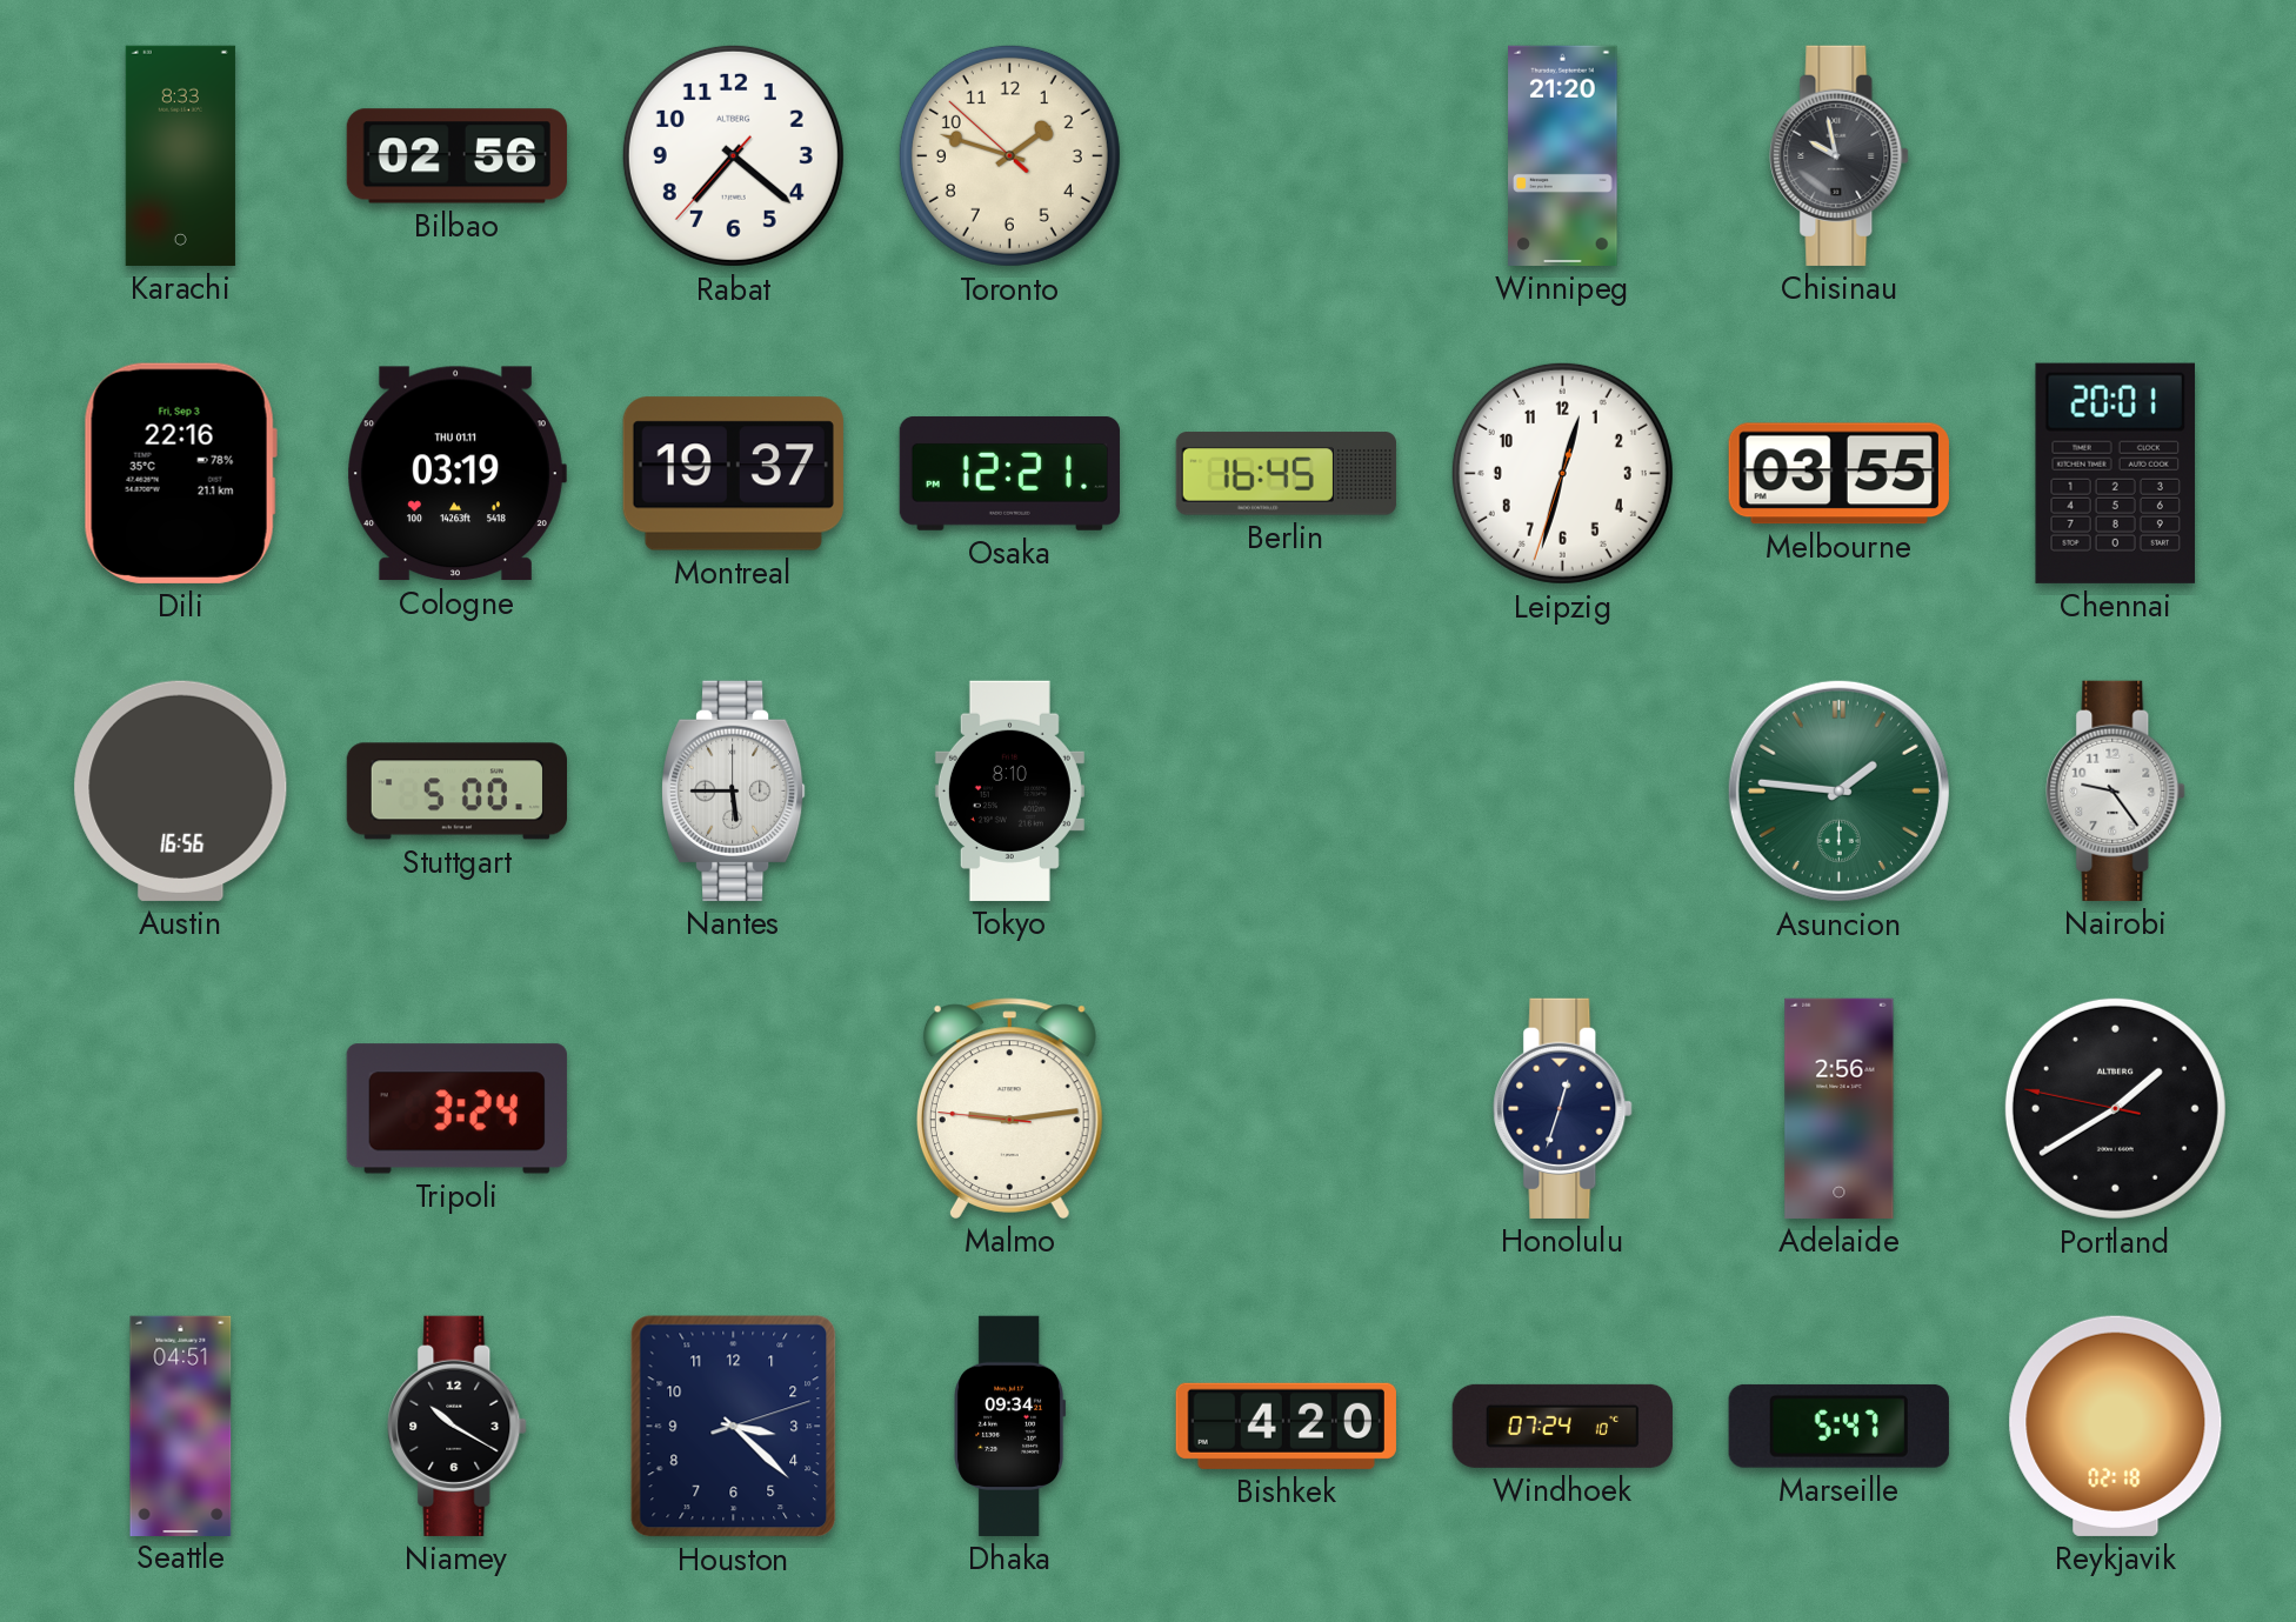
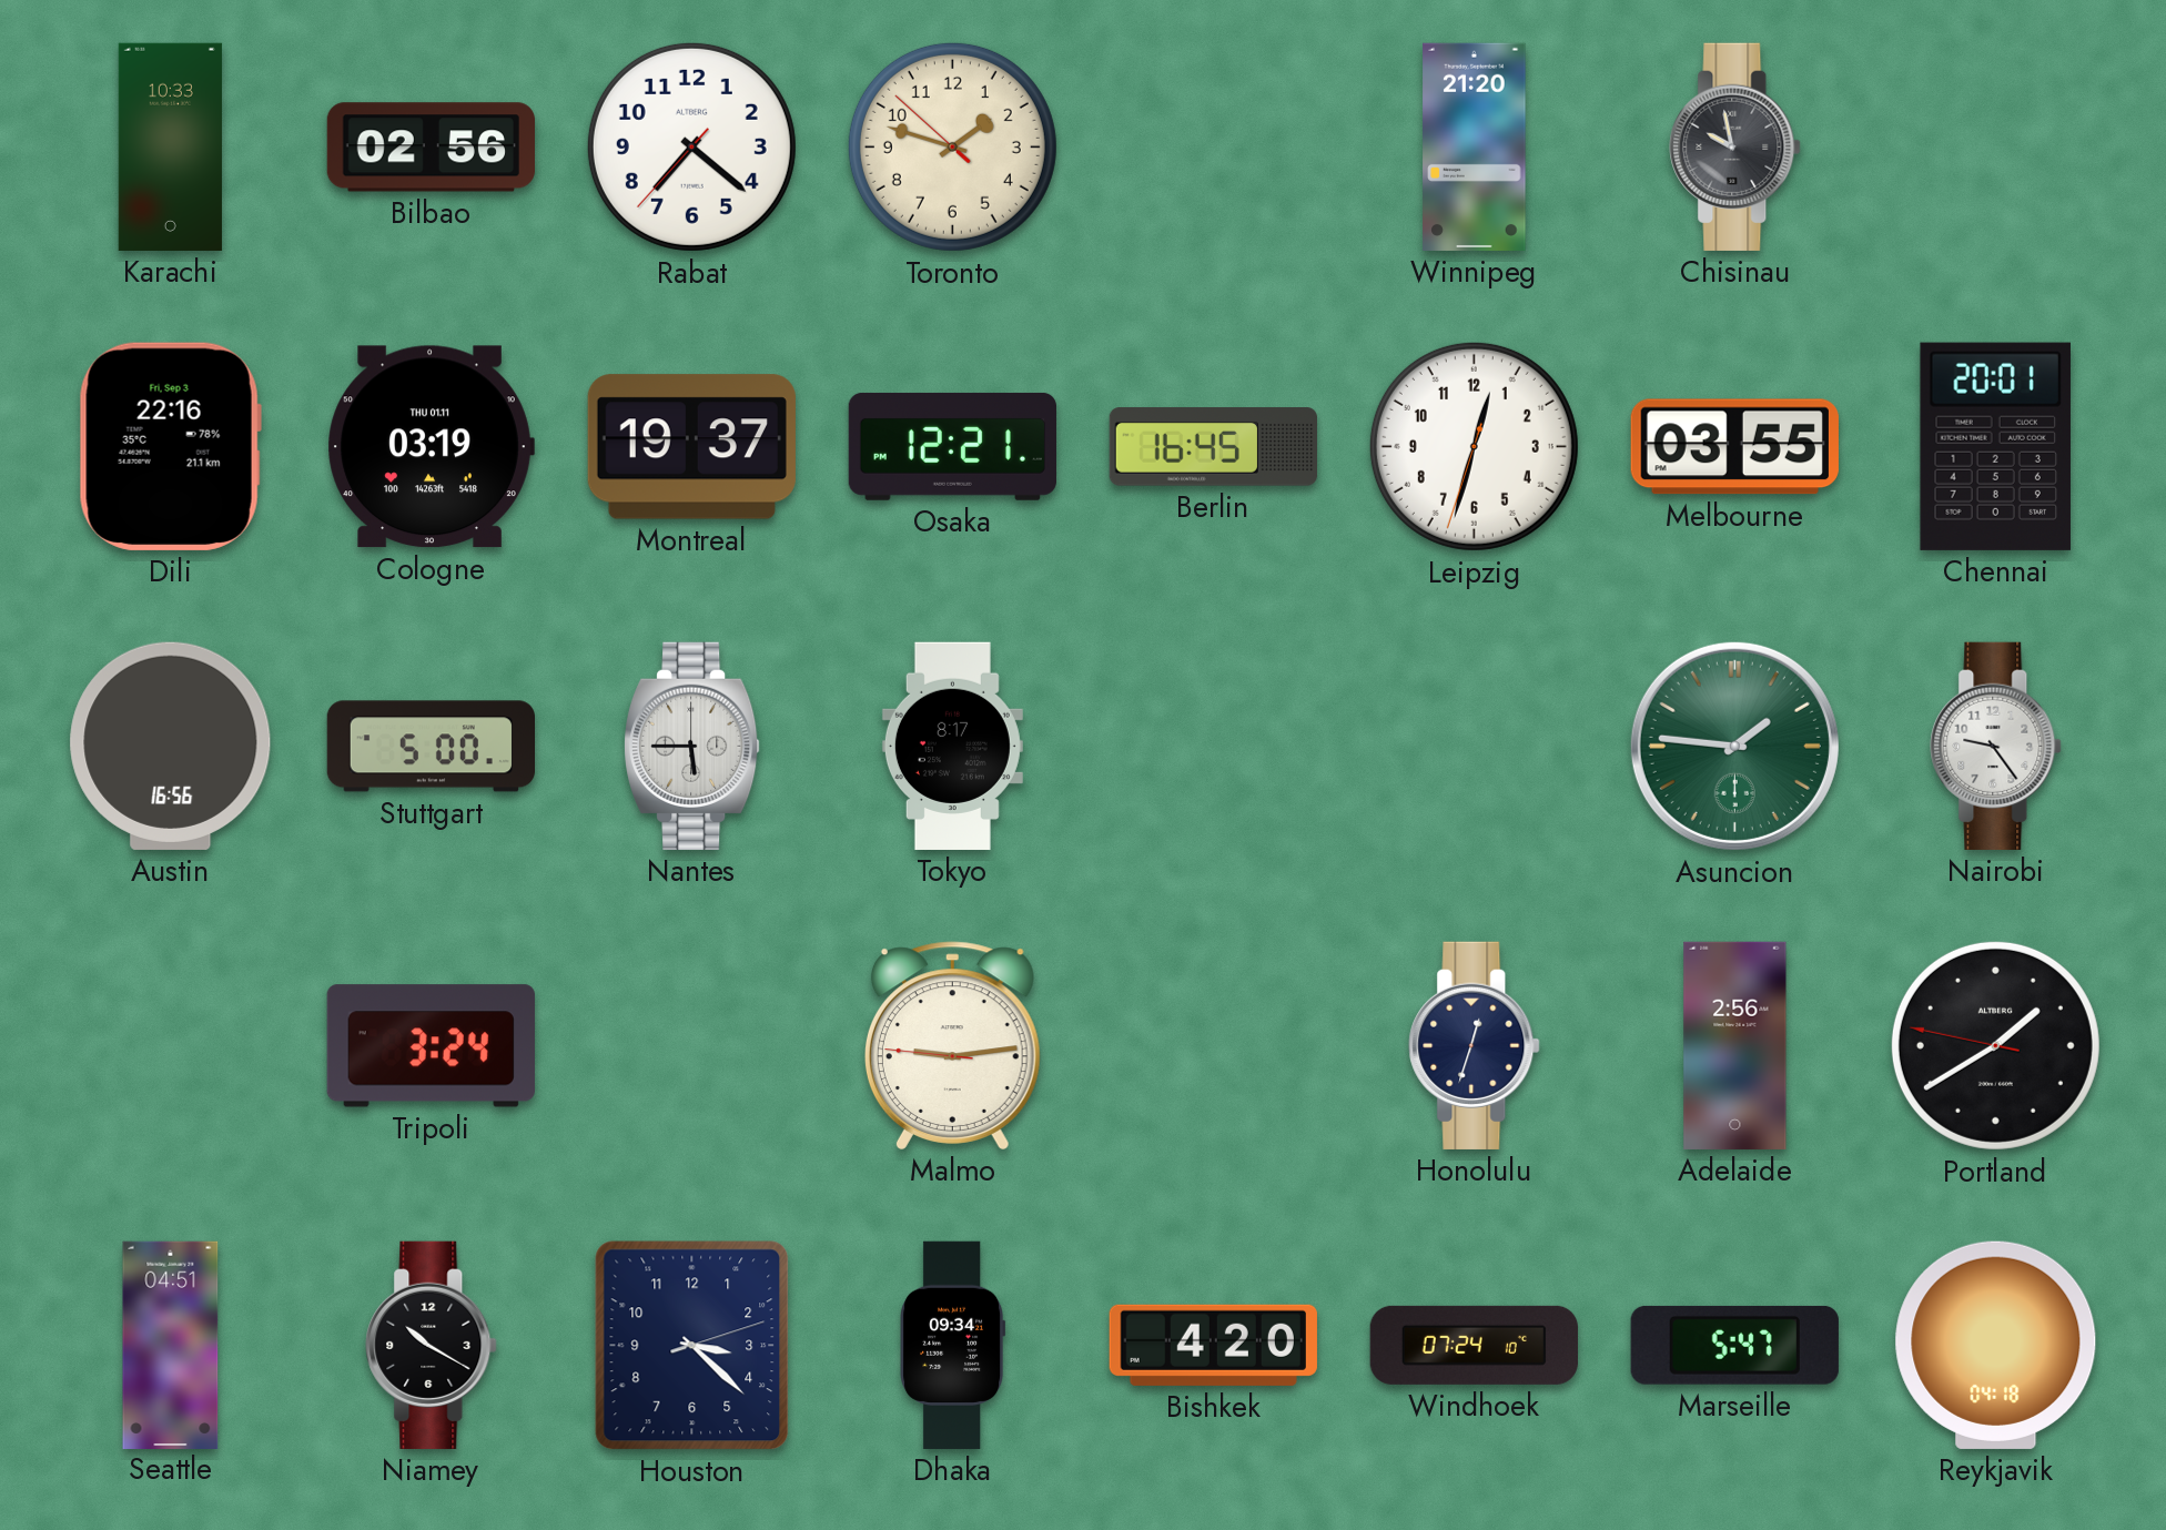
Karachi: 8:33 -> 10:33
Tokyo: 8:10 -> 8:17
Reykjavik: 02:18 -> 04:18
